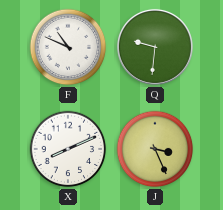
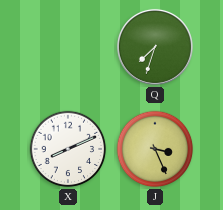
F: 10:49 -> none
Q: 9:31 -> 7:33
